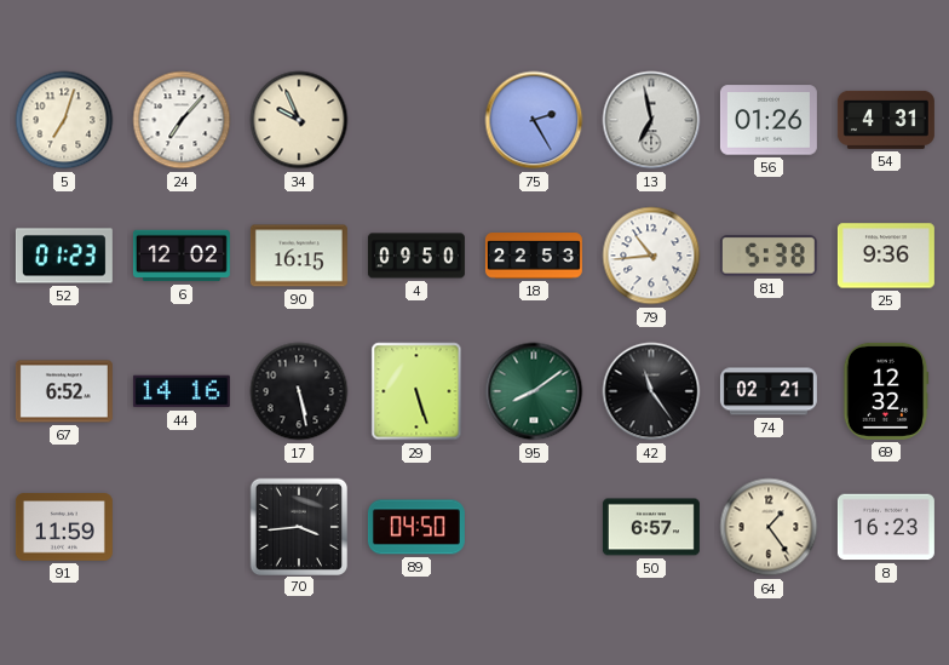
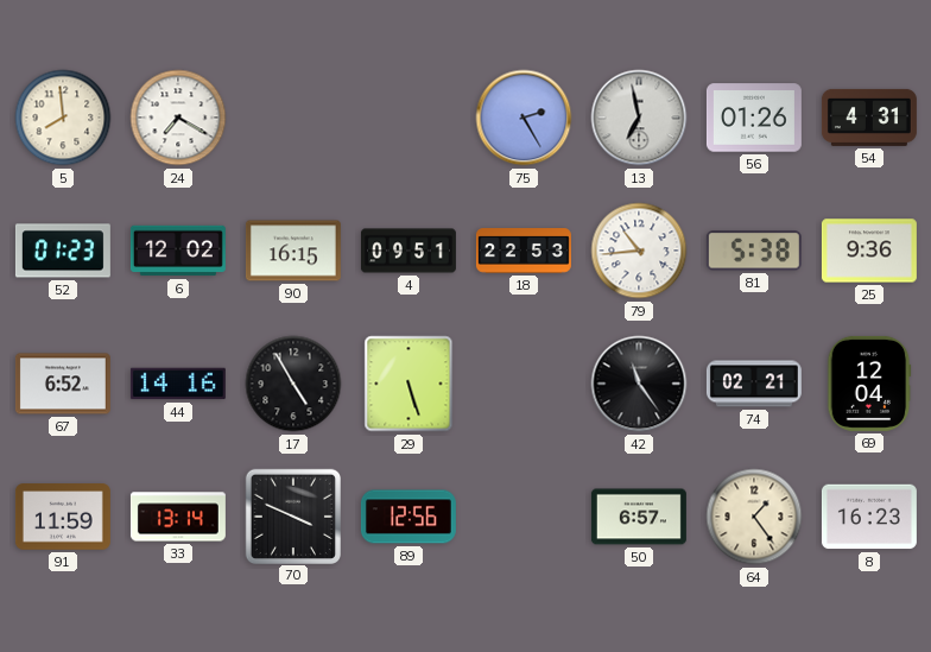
5: 7:03 -> 7:59
24: 7:07 -> 7:20
34: 9:56 -> none
4: 09:50 -> 09:51
17: 5:28 -> 4:55
95: 8:09 -> none
69: 12:32 -> 12:04
33: none -> 13:14
70: 3:44 -> 3:49
89: 04:50 -> 12:56
